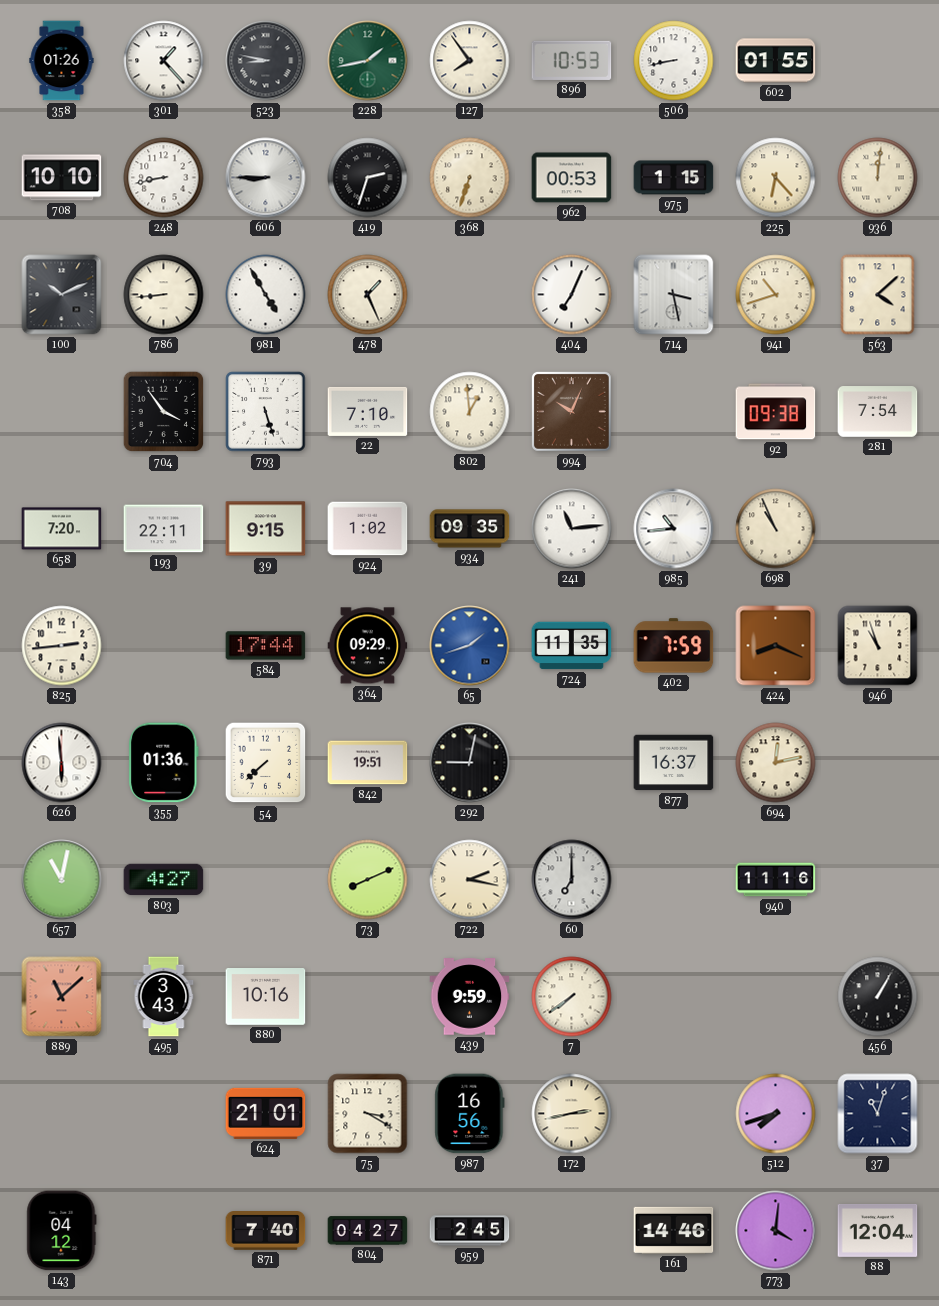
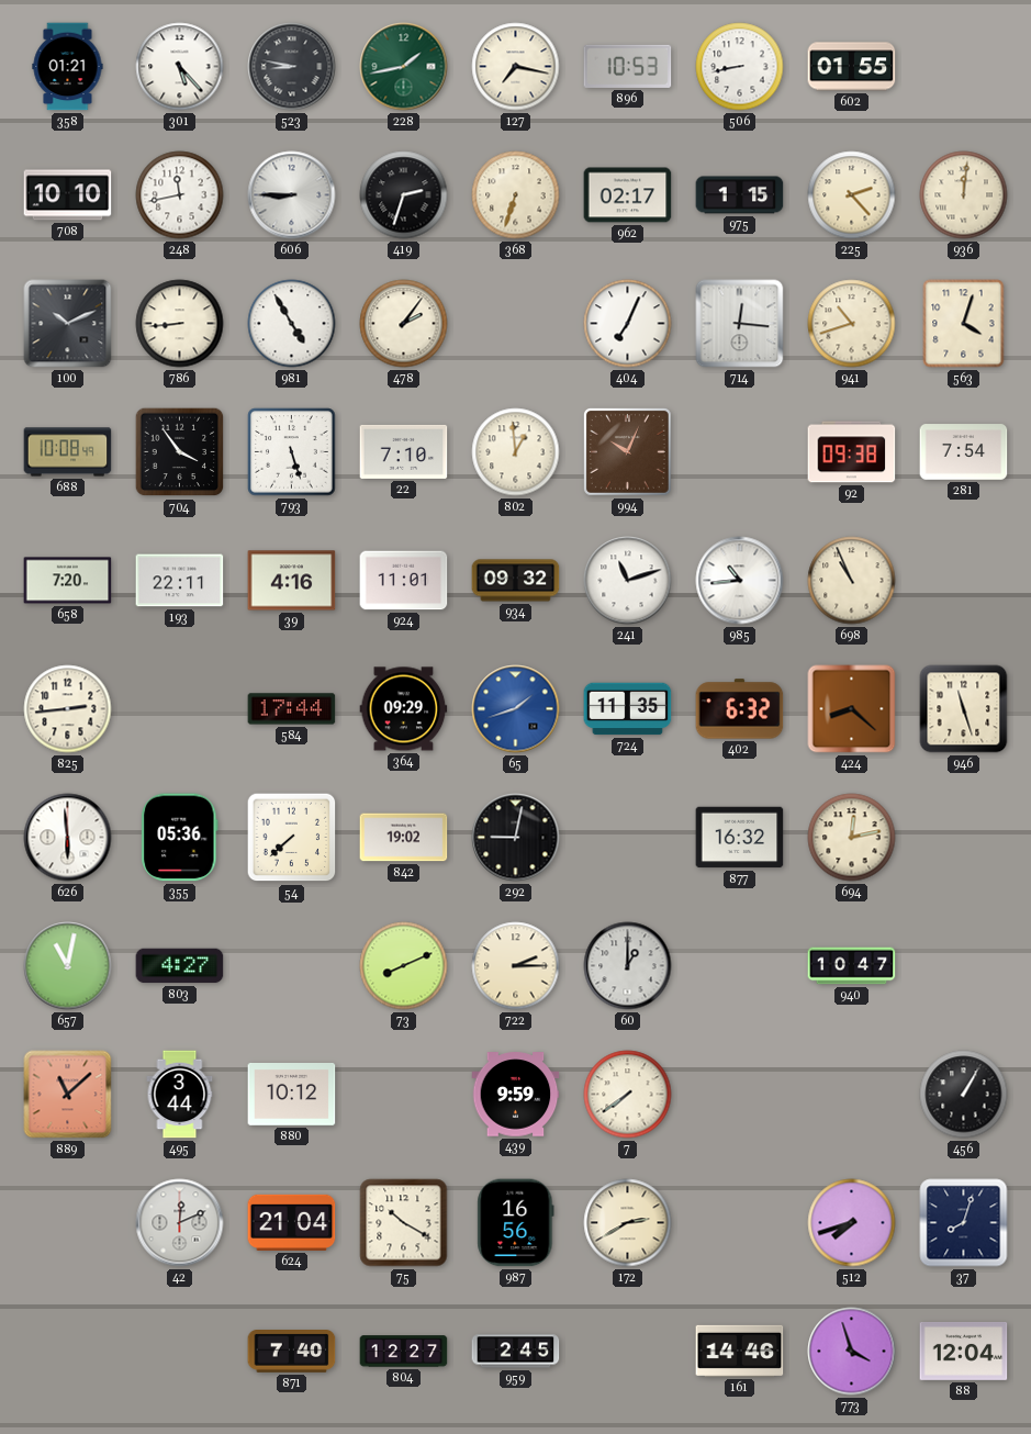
358: 01:26 -> 01:21
301: 1:23 -> 5:23
127: 7:54 -> 7:17
248: 8:43 -> 11:43
962: 00:53 -> 02:17
225: 6:23 -> 2:23
478: 1:26 -> 2:06
714: 3:28 -> 12:16
563: 4:08 -> 4:03
688: none -> 10:08
39: 9:15 -> 4:16
924: 1:02 -> 11:01
934: 09:35 -> 09:32
241: 11:14 -> 11:12
402: 7:59 -> 6:32
424: 8:19 -> 8:22
946: 10:57 -> 11:27
355: 01:36 -> 05:36
842: 19:51 -> 19:02
877: 16:37 -> 16:32
722: 2:17 -> 2:15
60: 7:00 -> 1:00
940: 11:16 -> 10:47
495: 3:43 -> 3:44
880: 10:16 -> 10:12
42: none -> 12:11
624: 21:01 -> 21:04
75: 3:20 -> 10:20
172: 2:43 -> 2:40
37: 11:03 -> 8:03
143: 04:12 -> none
804: 04:27 -> 12:27
773: 4:01 -> 3:57
